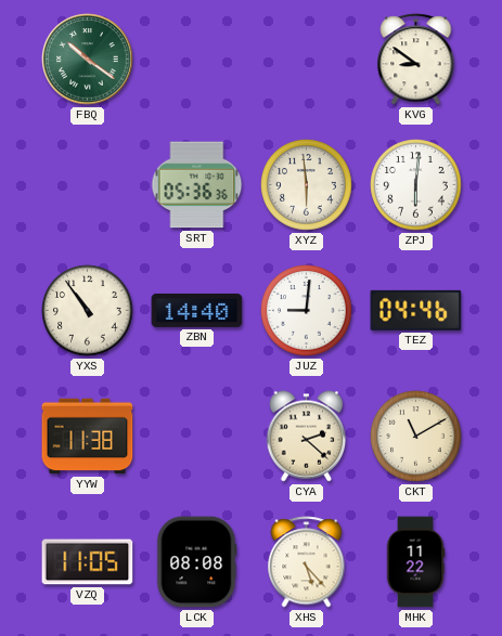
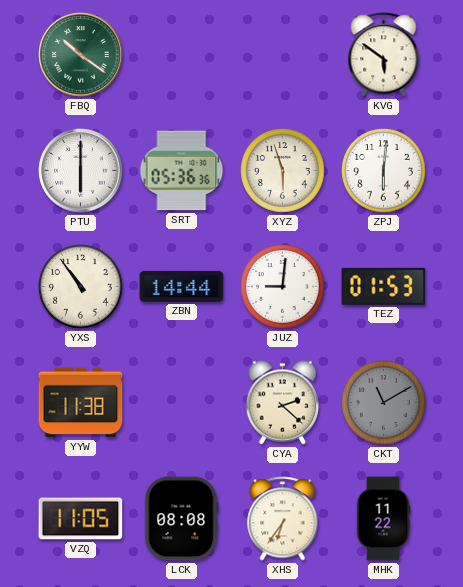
KVG: 8:51 -> 5:51
PTU: none -> 6:00
XYZ: 5:59 -> 5:57
ZBN: 14:40 -> 14:44
TEZ: 04:46 -> 01:53
CKT dial: cream -> grey
XHS: 5:23 -> 6:36
